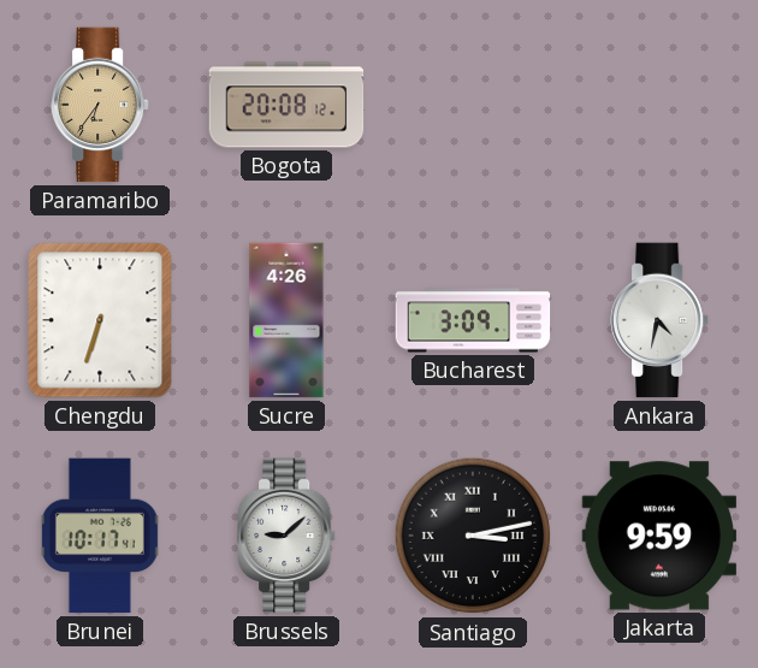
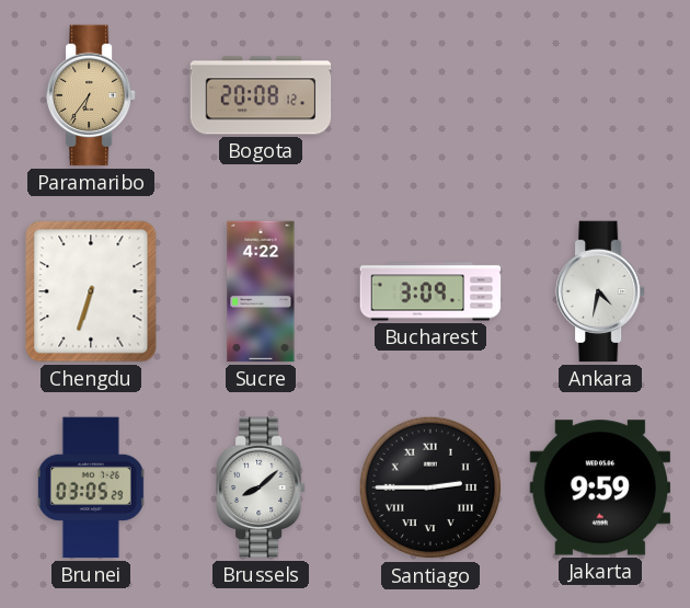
Sucre: 4:26 -> 4:22
Brunei: 10:17 -> 03:05
Brussels: 9:08 -> 8:08
Santiago: 3:13 -> 2:45
